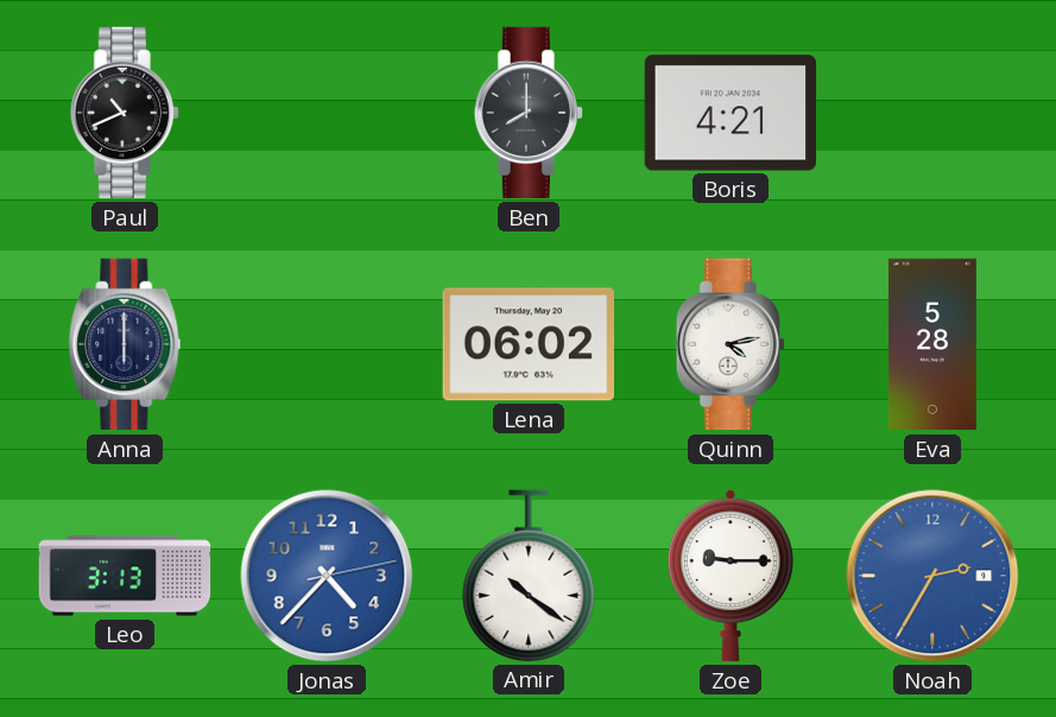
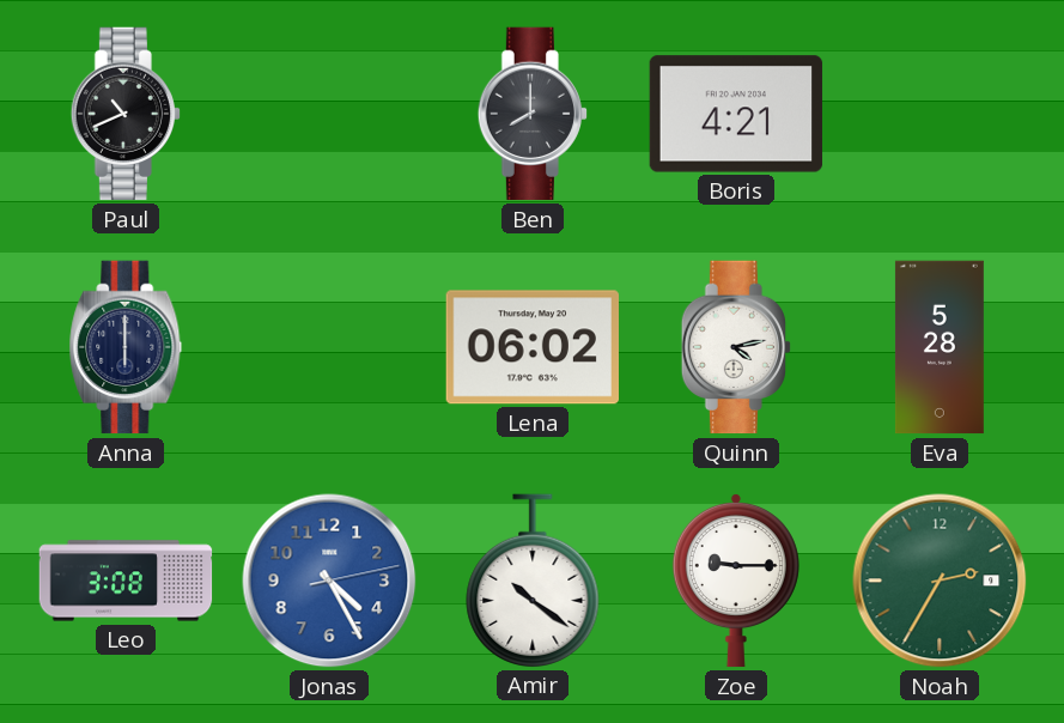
Leo: 3:13 -> 3:08
Jonas: 4:37 -> 4:25
Noah dial: blue -> green
